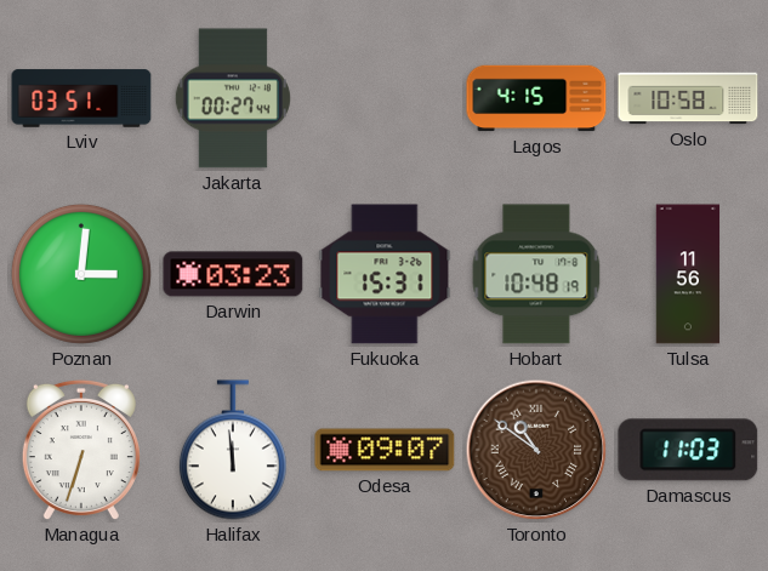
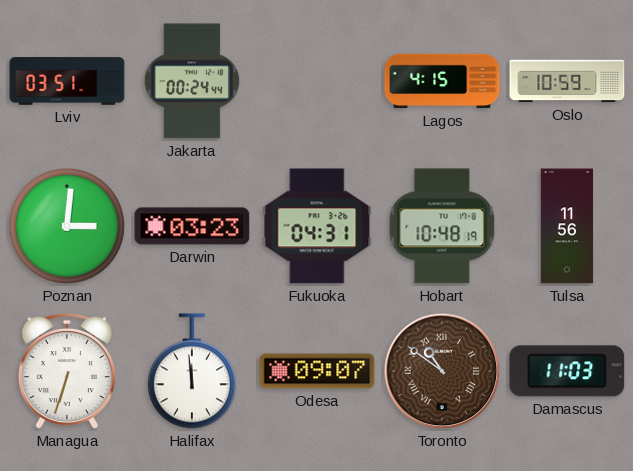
Jakarta: 00:27 -> 00:24
Oslo: 10:58 -> 10:59
Fukuoka: 15:31 -> 04:31
